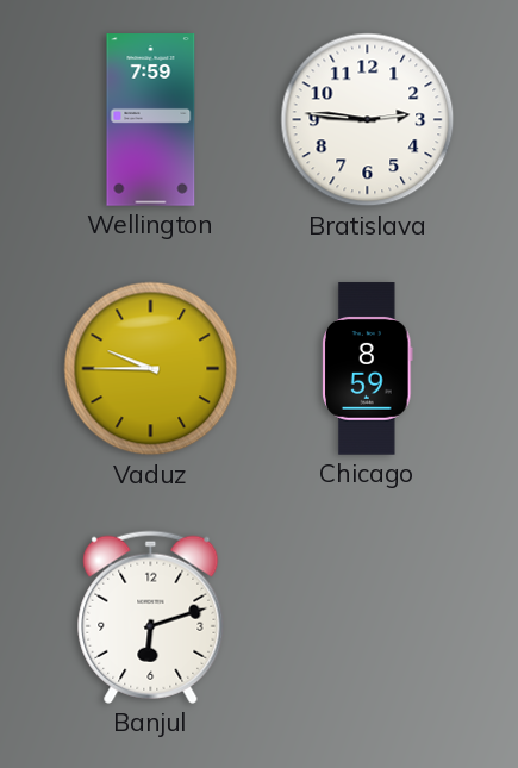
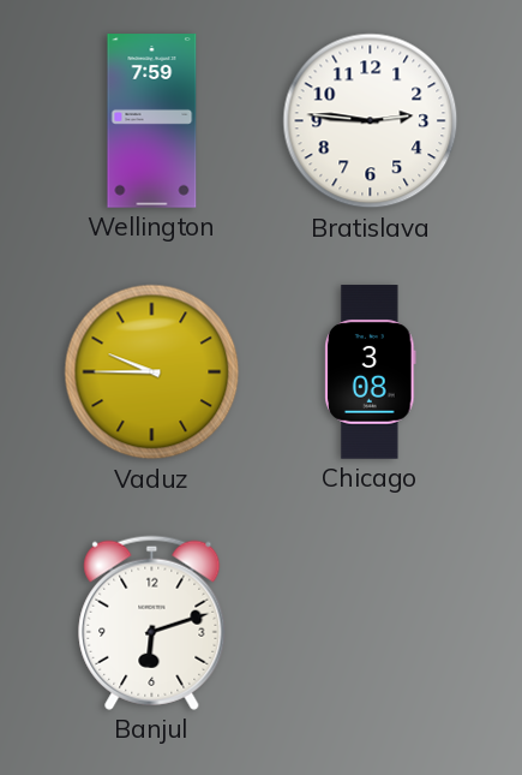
Chicago: 8:59 -> 3:08
